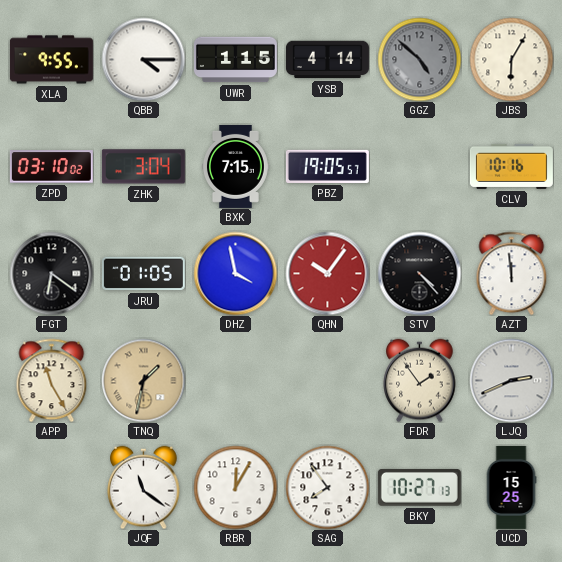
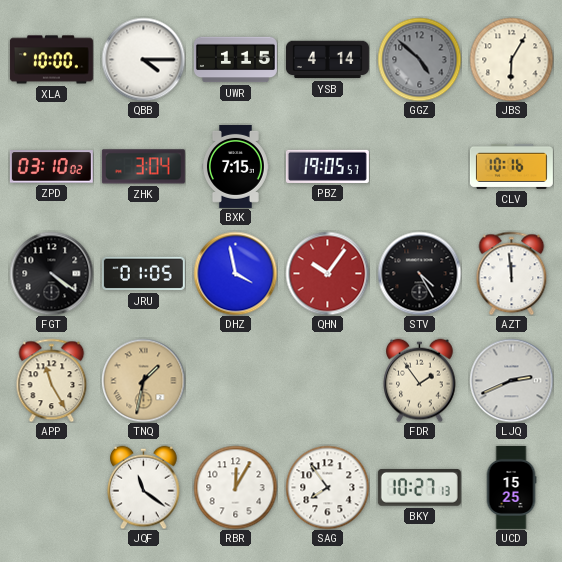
XLA: 9:55 -> 10:00
FGT: 6:21 -> 4:21
STV: 4:23 -> 4:25
